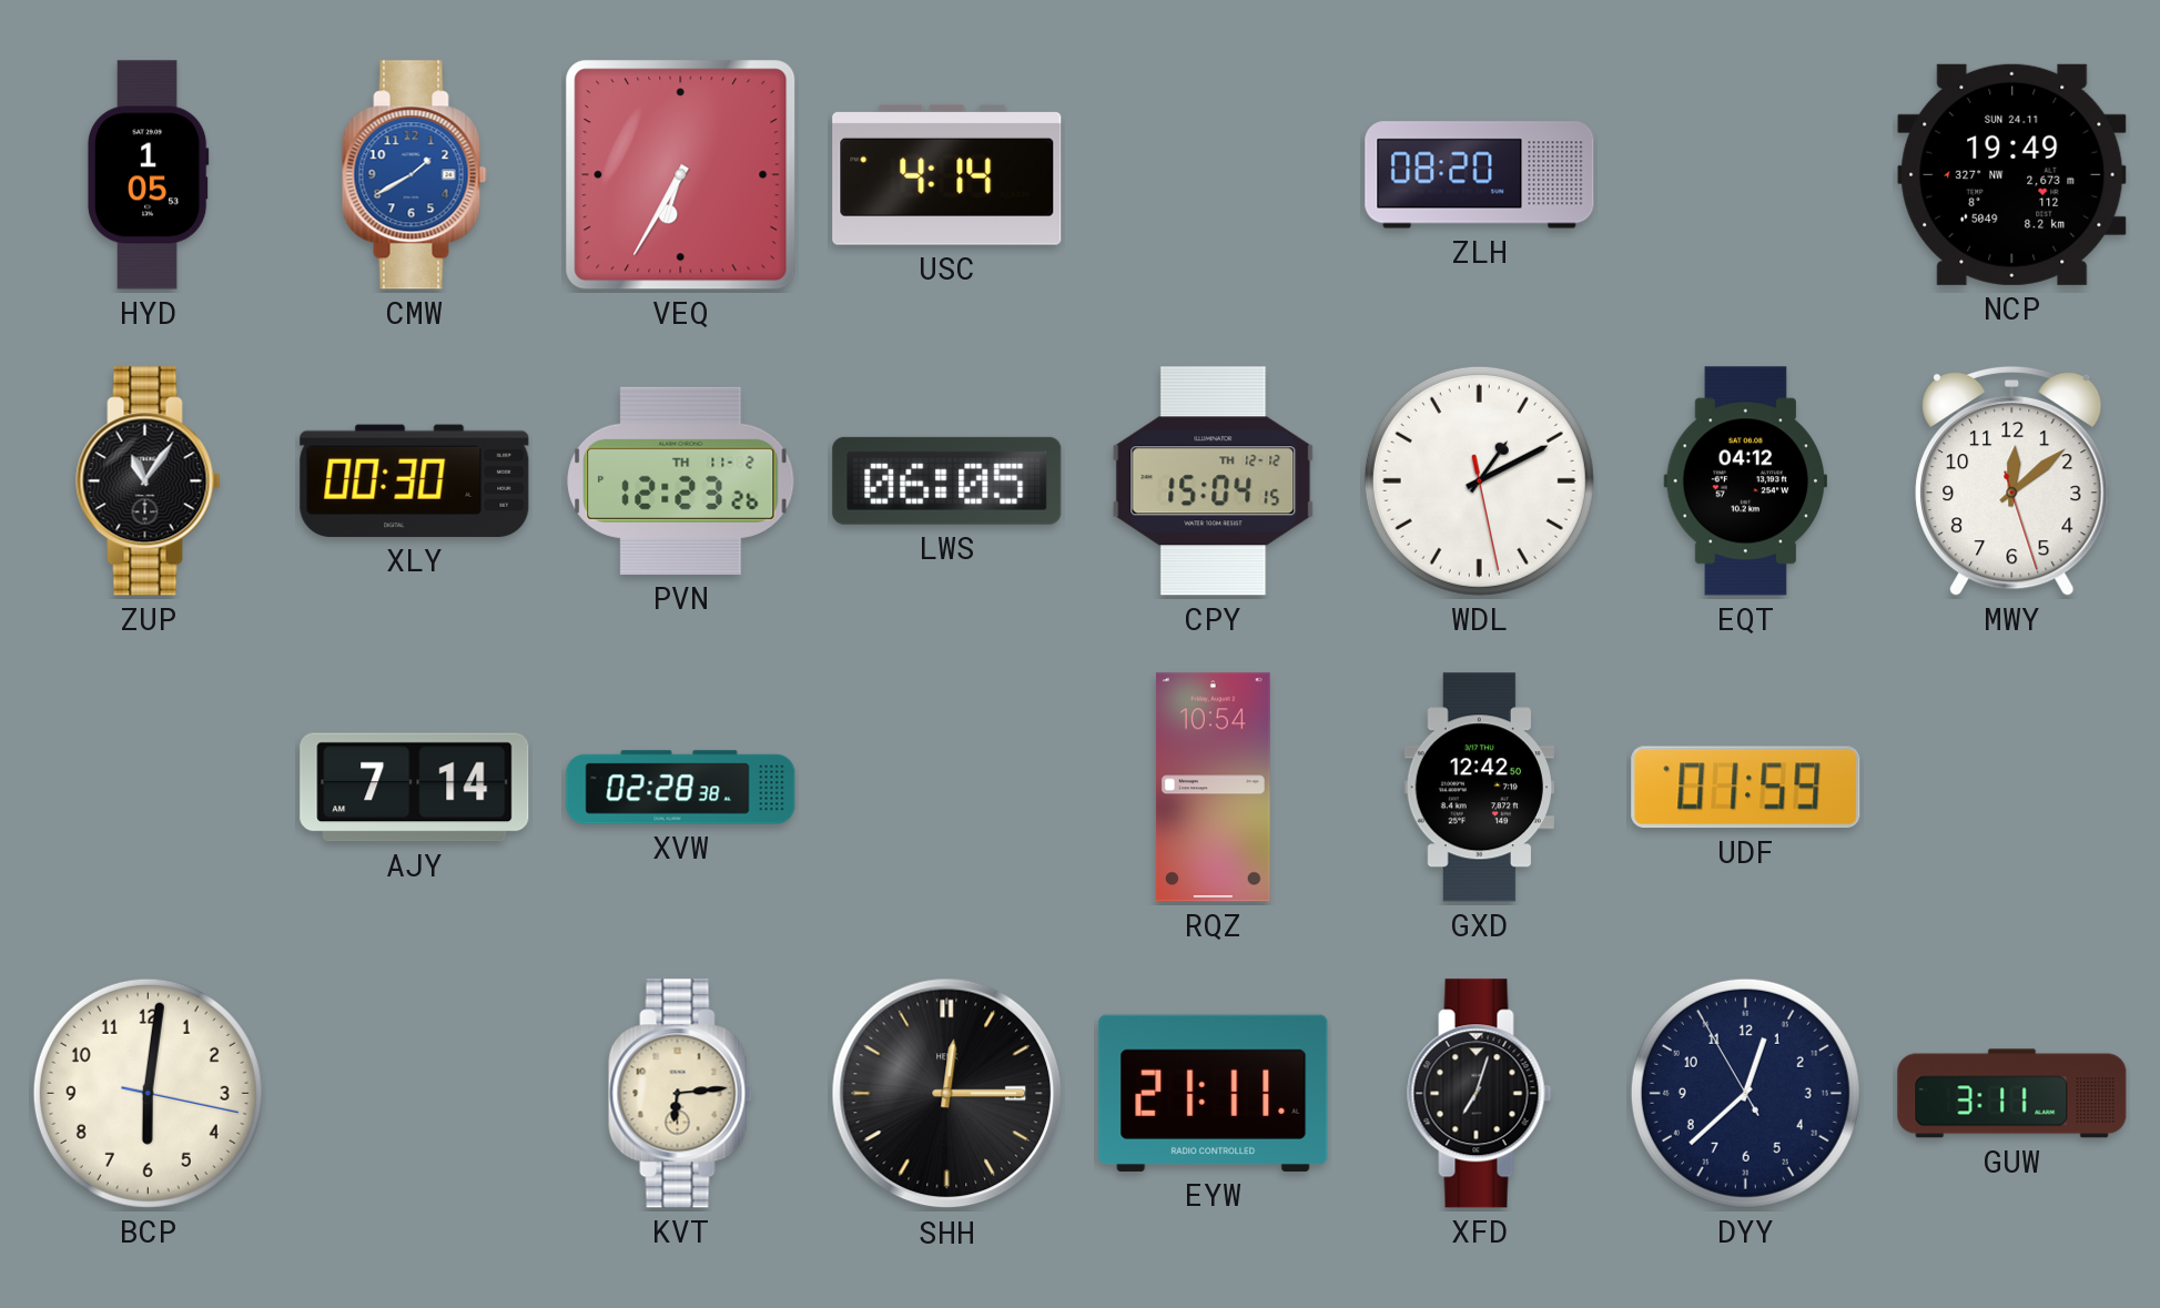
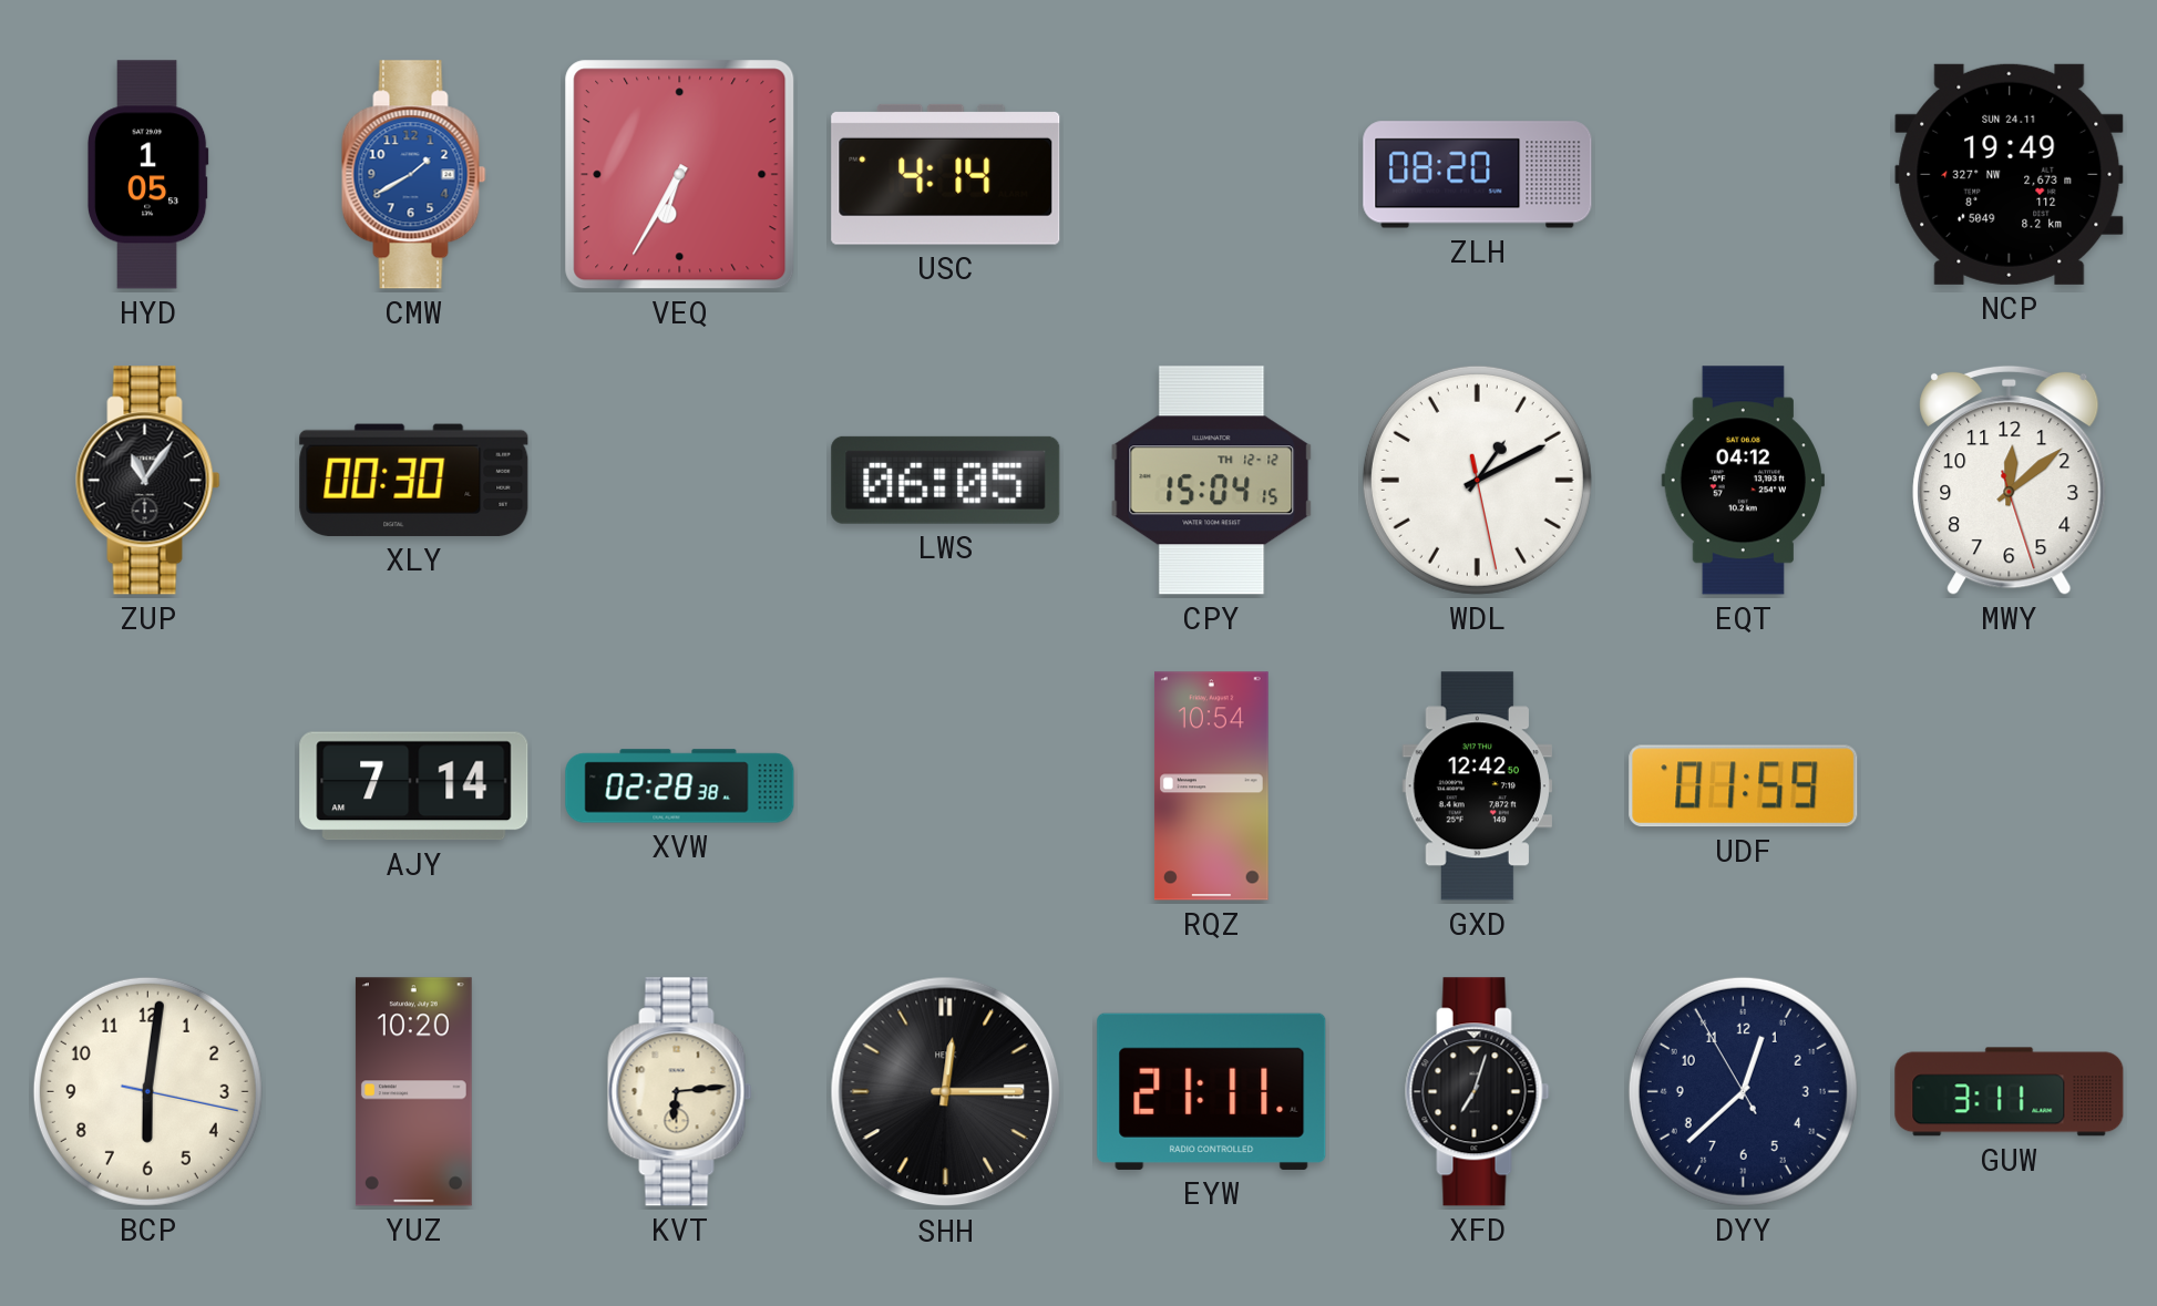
PVN: 12:23 -> none
YUZ: none -> 10:20
